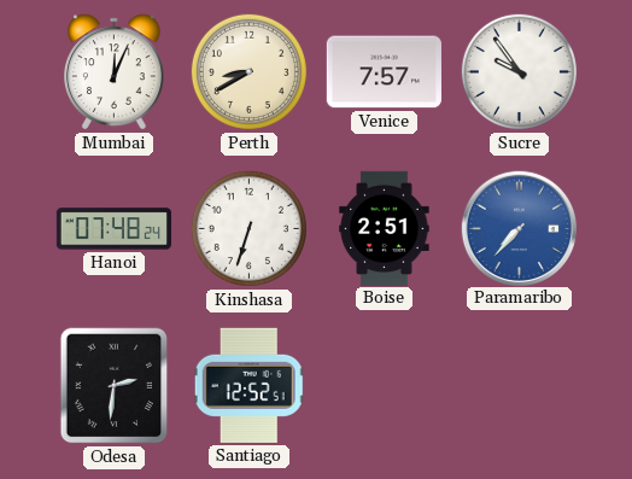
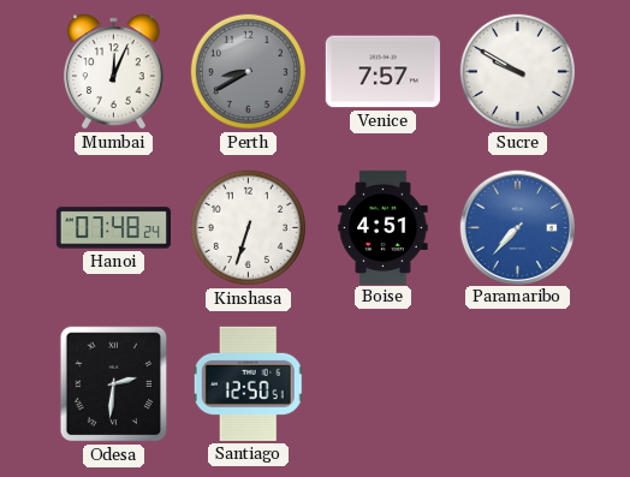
Perth dial: cream -> grey
Sucre: 9:54 -> 9:50
Boise: 2:51 -> 4:51
Santiago: 12:52 -> 12:50
